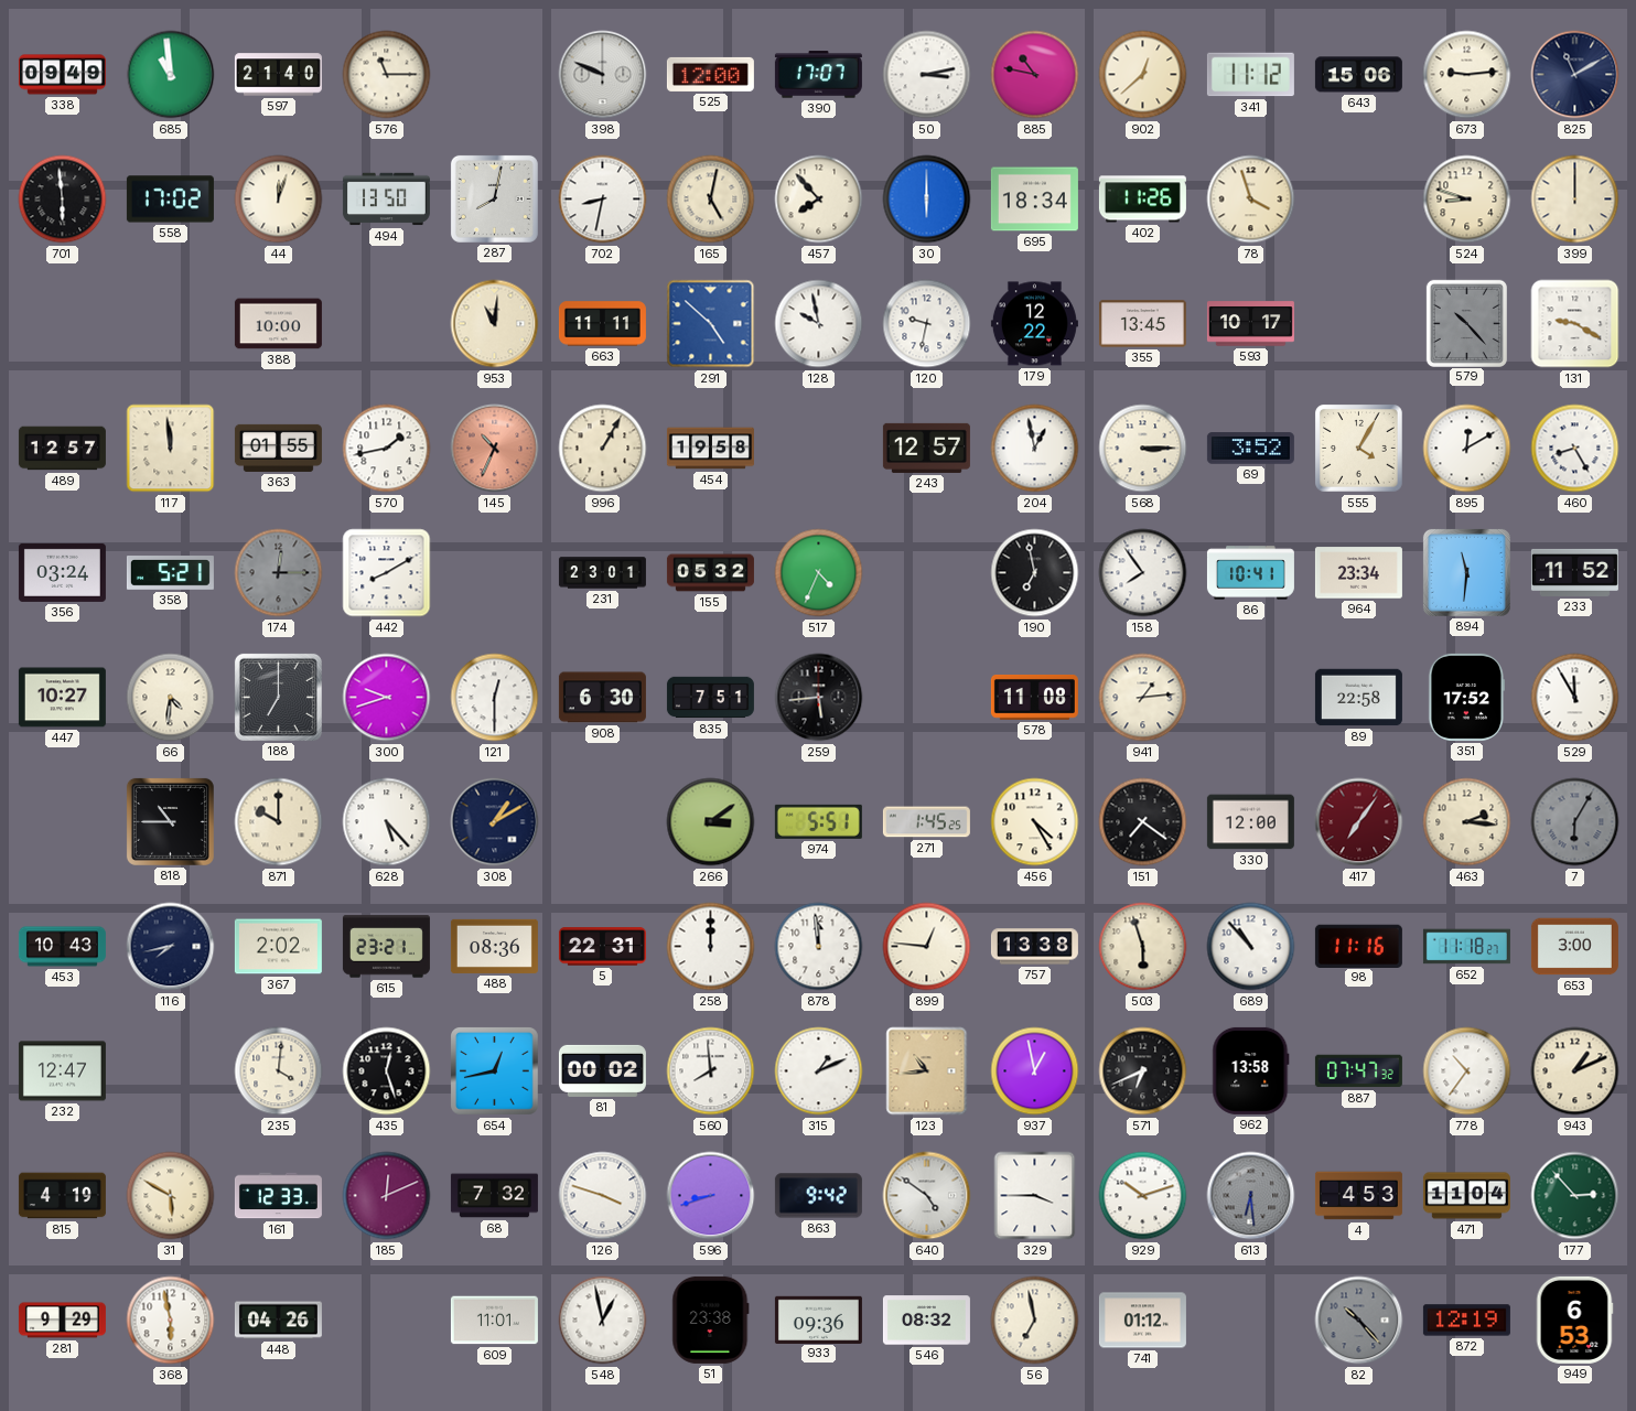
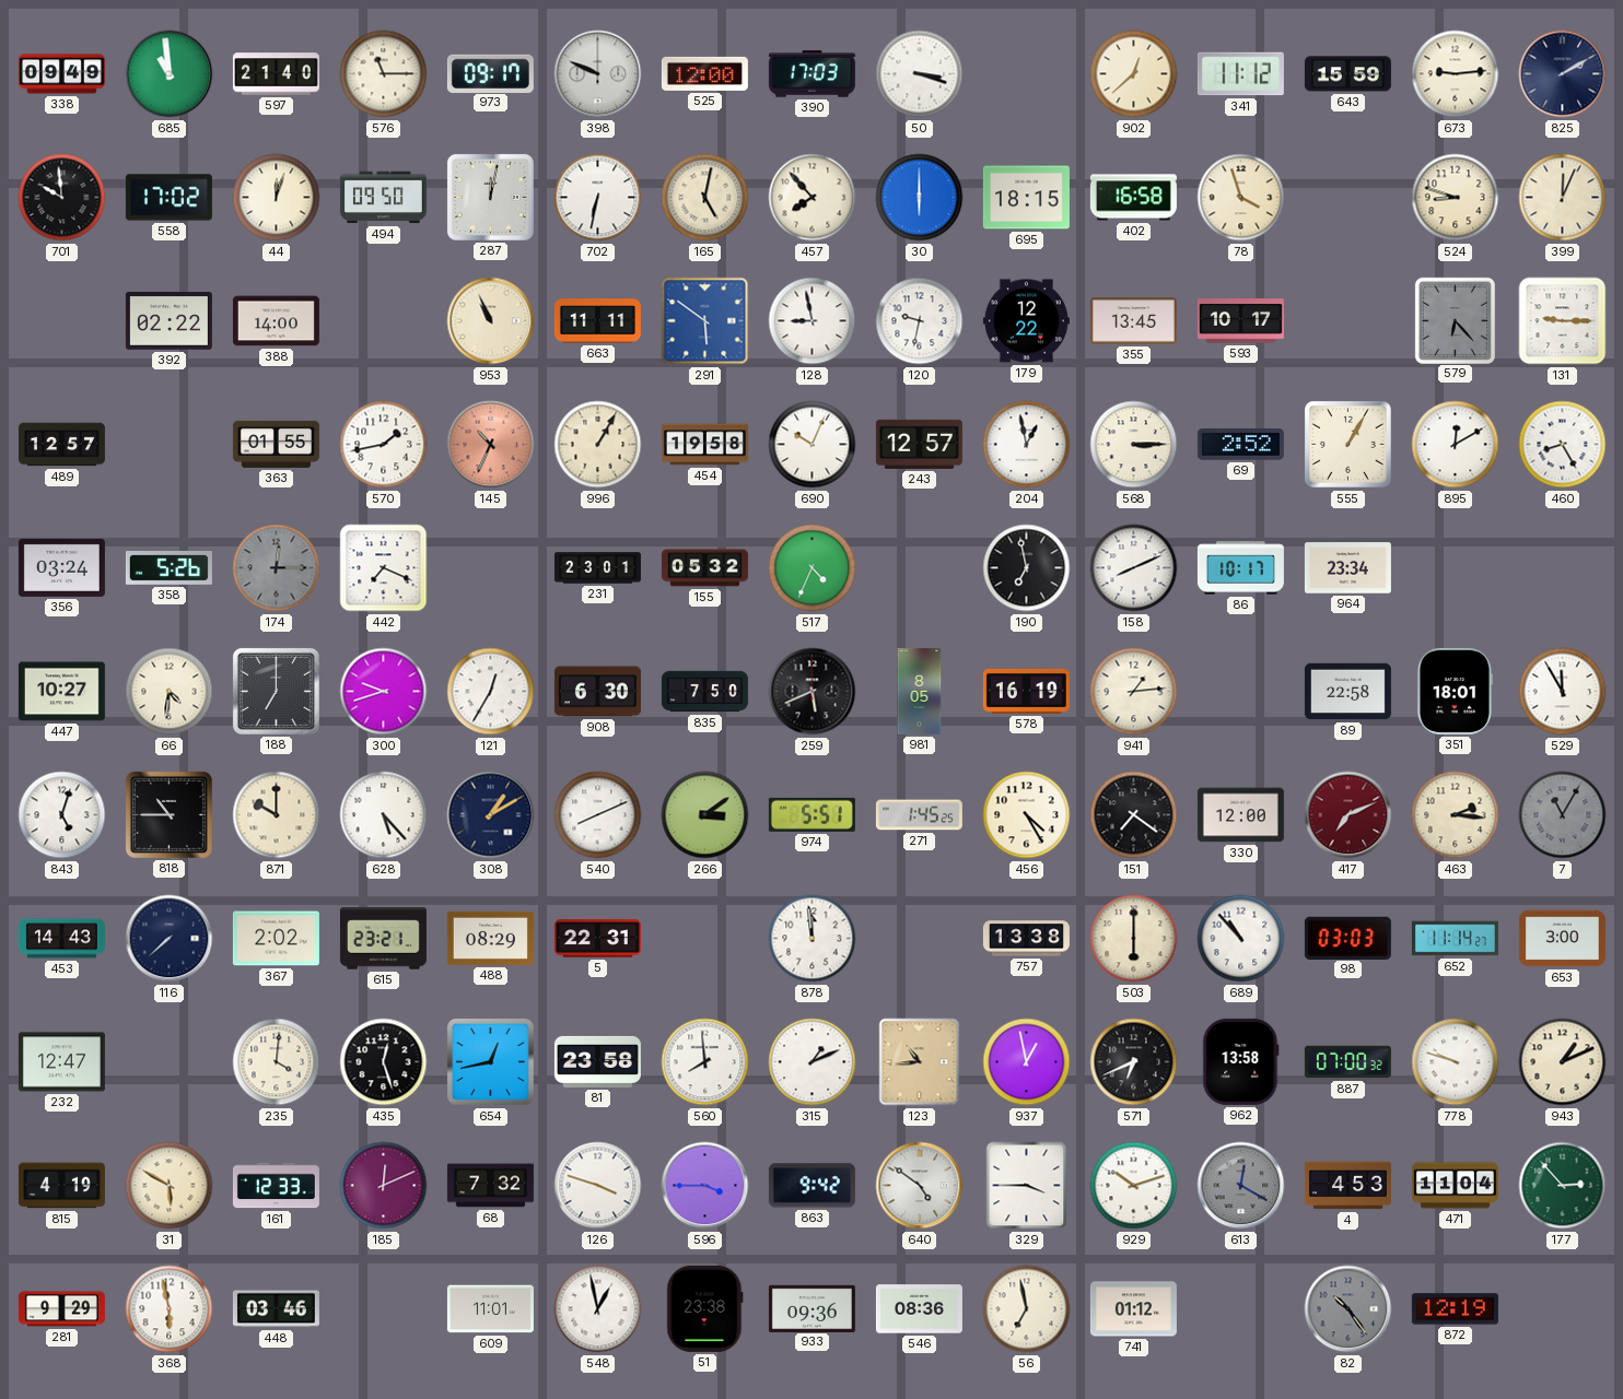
973: none -> 09:17
390: 17:07 -> 17:03
50: 3:13 -> 3:18
885: 10:47 -> none
643: 15:06 -> 15:59
825: 11:10 -> 2:10
701: 5:59 -> 9:59
494: 13:50 -> 09:50
287: 8:02 -> 12:02
702: 8:32 -> 6:32
695: 18:34 -> 18:15
402: 11:26 -> 16:58
399: 12:00 -> 12:04
392: none -> 02:22
388: 10:00 -> 14:00
953: 11:01 -> 10:56
291: 4:52 -> 5:51
128: 9:58 -> 8:58
579: 10:23 -> 6:23
131: 9:20 -> 9:15
117: 11:59 -> none
690: none -> 10:04
69: 3:52 -> 2:52
555: 4:05 -> 1:05
358: 5:21 -> 5:26
442: 8:10 -> 7:19
158: 7:54 -> 8:11
86: 10:41 -> 10:17
894: 11:31 -> none
233: 11:52 -> none
121: 12:30 -> 12:35
835: 7:51 -> 7:50
259: 5:44 -> 5:41
981: none -> 8:05
578: 11:08 -> 16:19
351: 17:52 -> 18:01
843: none -> 5:03
540: none -> 8:11
417: 7:06 -> 7:11
7: 6:05 -> 11:05
453: 10:43 -> 14:43
116: 7:43 -> 7:38
488: 08:36 -> 08:29
258: 12:00 -> none
899: 12:46 -> none
503: 5:57 -> 6:00
98: 11:16 -> 03:03
652: 11:18 -> 11:14
81: 00:02 -> 23:58
887: 07:47 -> 07:00
778: 10:36 -> 9:48
596: 8:42 -> 3:45
613: 6:29 -> 12:20
448: 04:26 -> 03:46
546: 08:32 -> 08:36
82: 10:23 -> 10:24
949: 6:53 -> none
